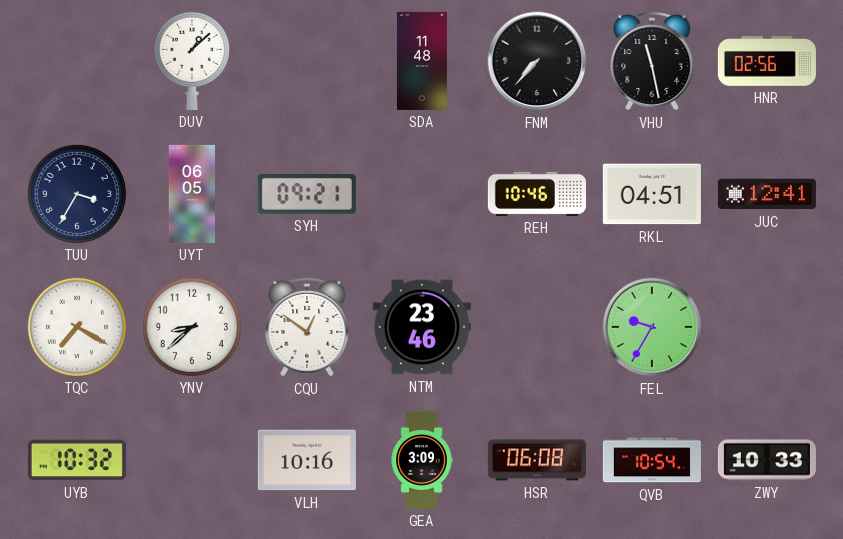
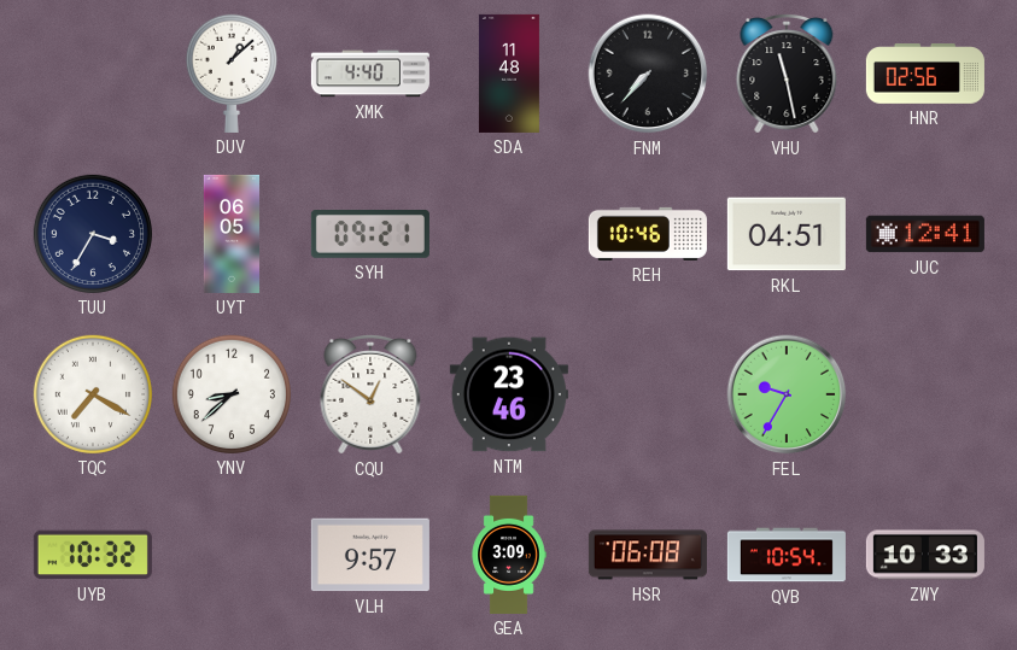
XMK: none -> 4:40
VLH: 10:16 -> 9:57
